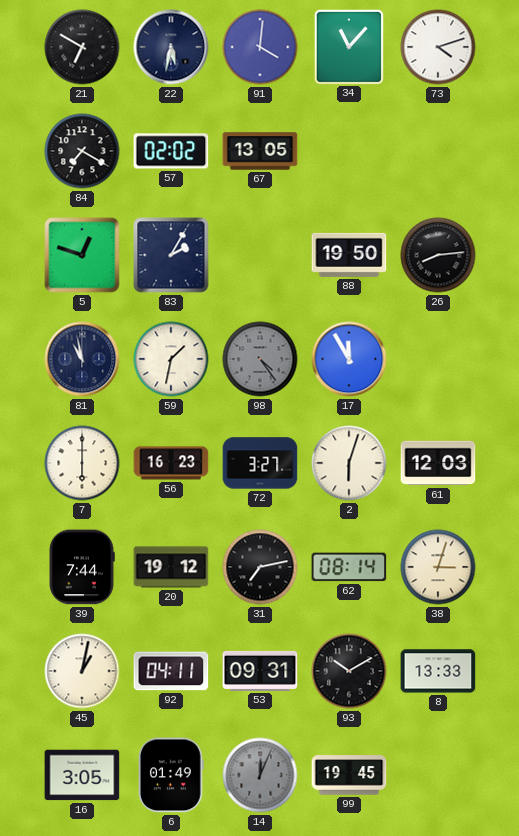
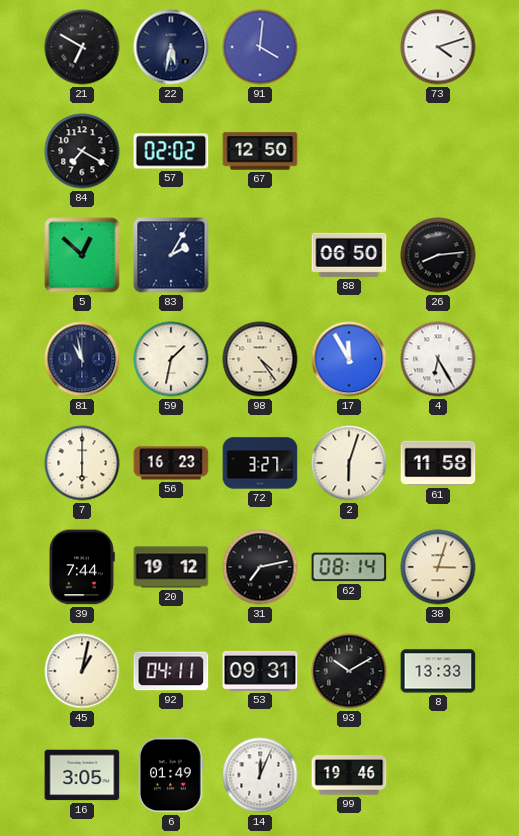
34: 11:07 -> none
67: 13:05 -> 12:50
5: 12:48 -> 12:52
88: 19:50 -> 06:50
98 dial: grey -> cream
4: none -> 6:25
61: 12:03 -> 11:58
14 dial: grey -> white
99: 19:45 -> 19:46
